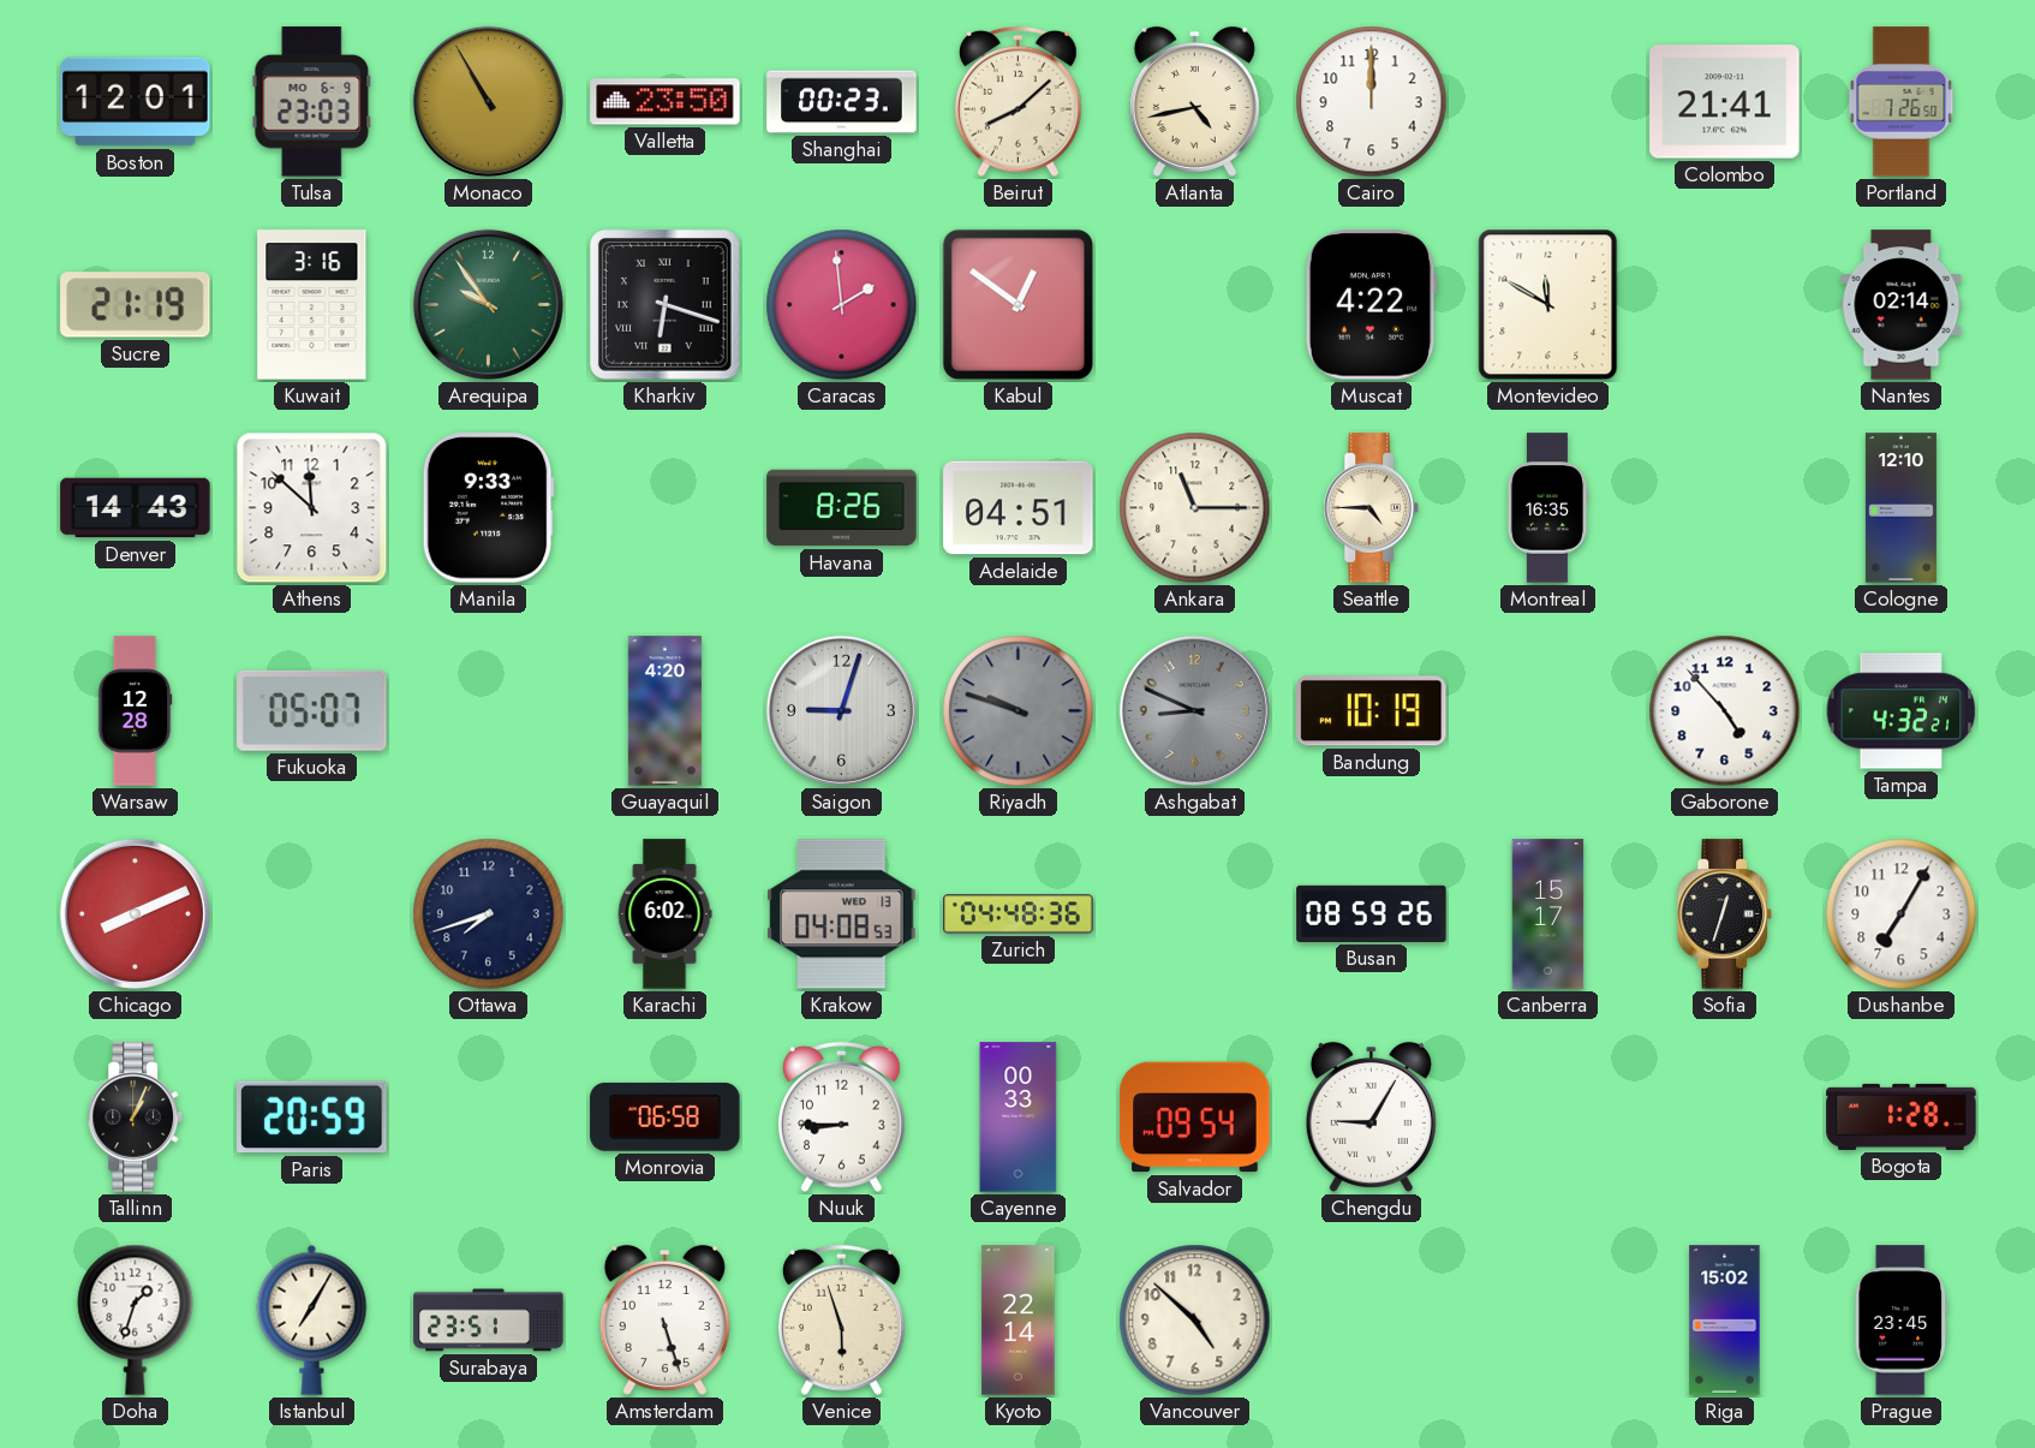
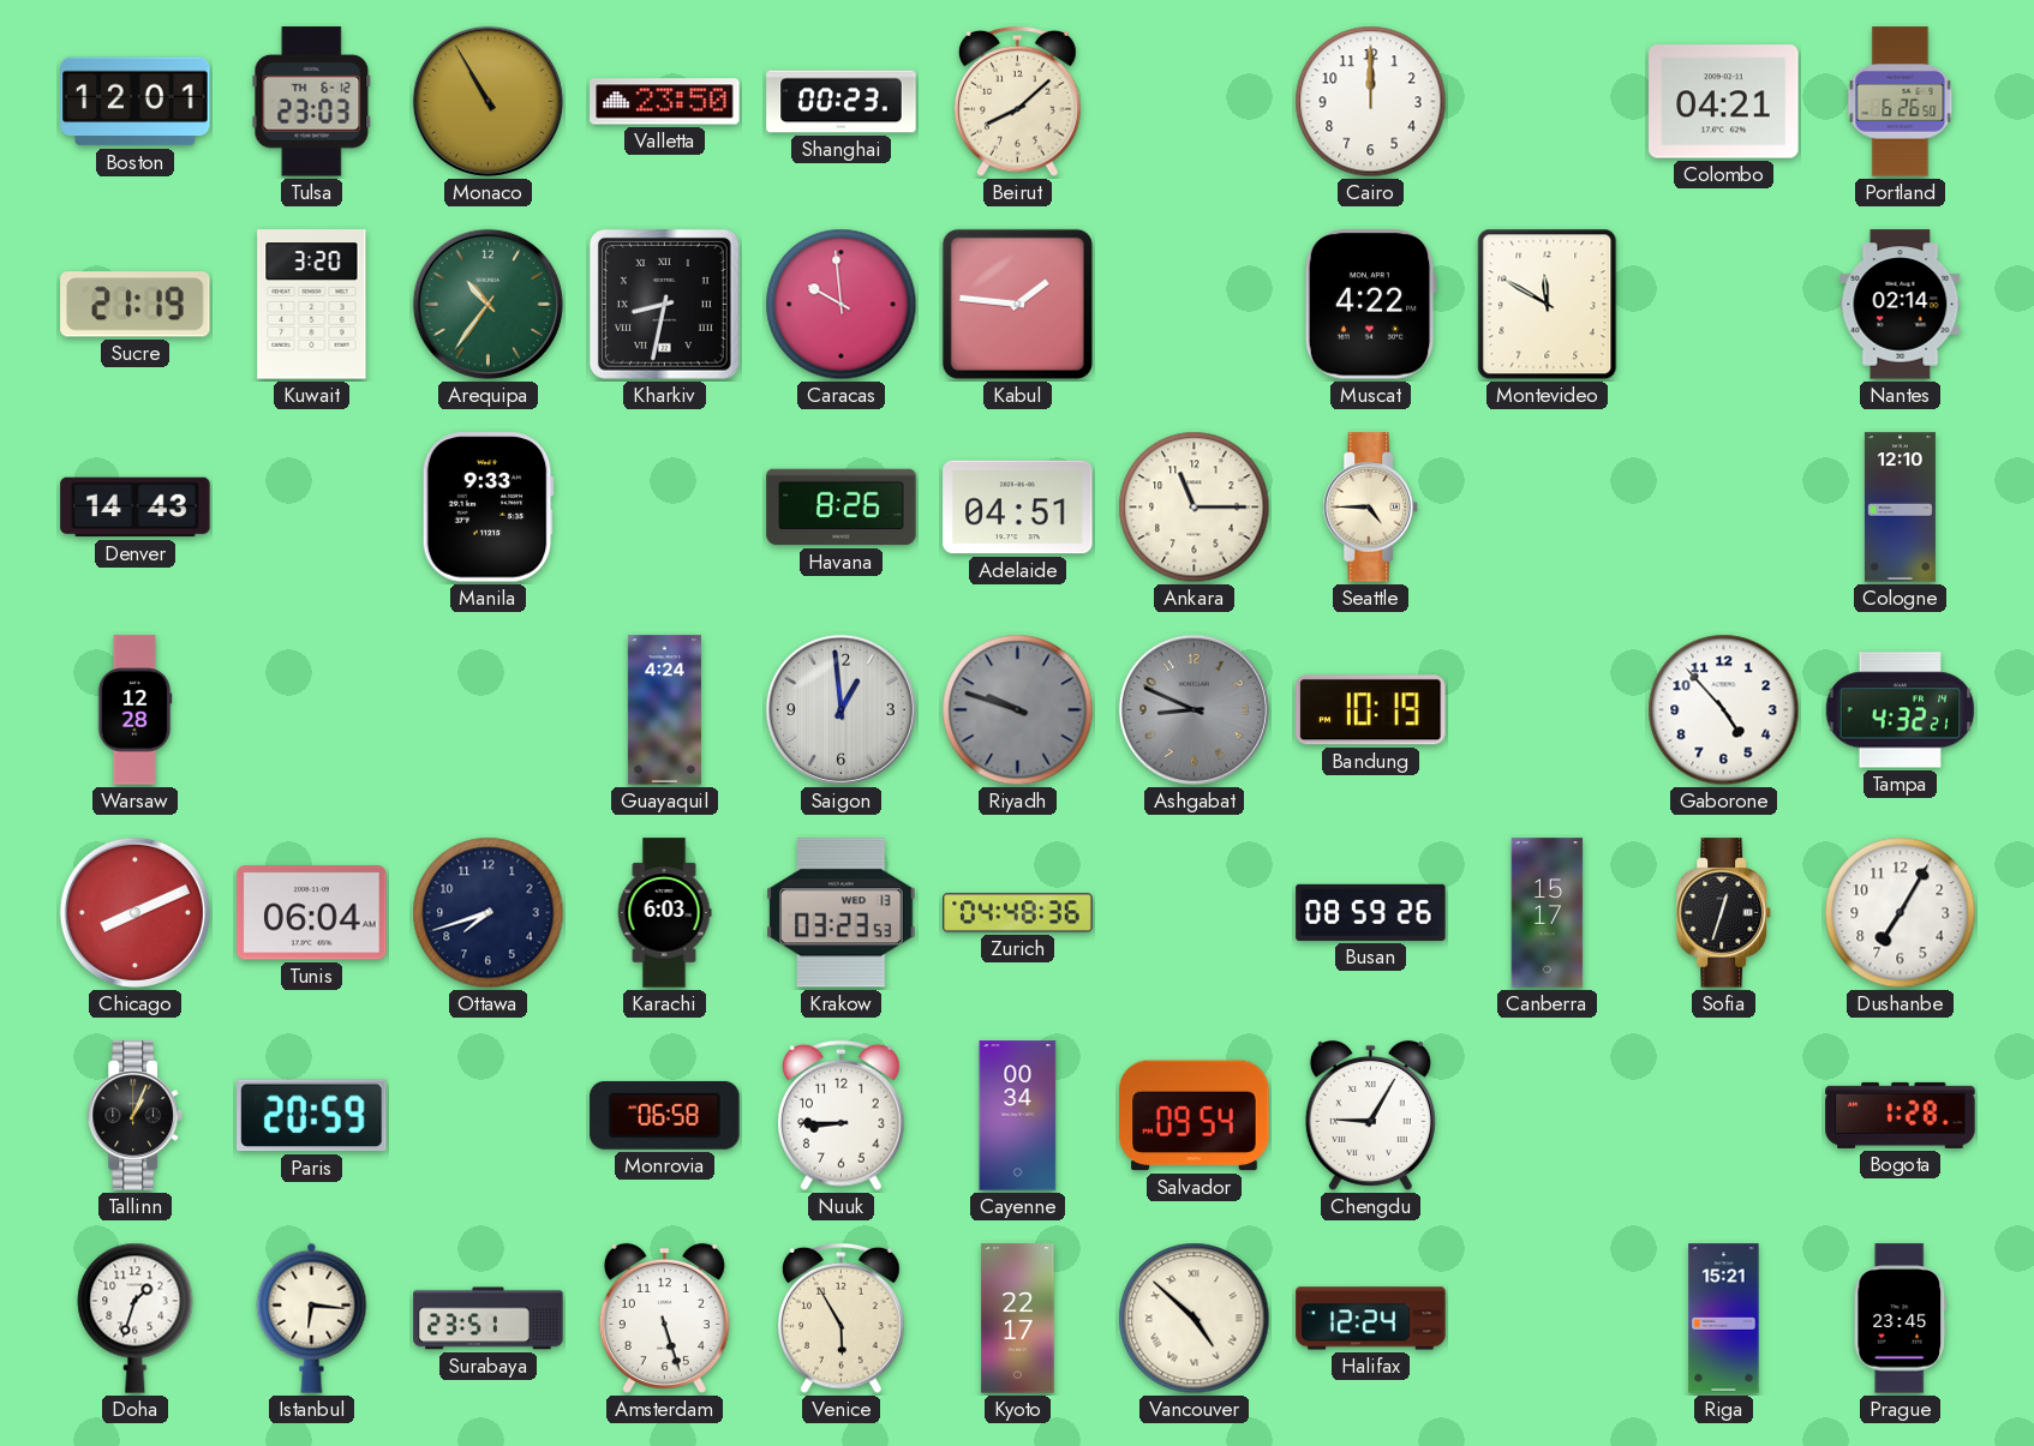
Tulsa date: MO 6-9 -> TH 6-12
Atlanta: 4:43 -> none
Colombo: 21:41 -> 04:21
Portland: 7:26 -> 6:26
Kuwait: 3:16 -> 3:20
Arequipa: 9:54 -> 10:36
Kharkiv: 6:18 -> 8:32
Caracas: 1:59 -> 9:59
Kabul: 12:51 -> 1:46
Athens: 11:52 -> none
Montreal: 16:35 -> none
Fukuoka: 05:07 -> none
Guayaquil: 4:20 -> 4:24
Saigon: 9:03 -> 12:59
Tunis: none -> 06:04
Karachi: 6:02 -> 6:03
Krakow: 04:08 -> 03:23
Cayenne: 00:33 -> 00:34
Istanbul: 7:05 -> 6:16
Venice: 5:57 -> 5:55
Kyoto: 22:14 -> 22:17
Vancouver numerals: Arabic -> Roman
Halifax: none -> 12:24
Riga: 15:02 -> 15:21
